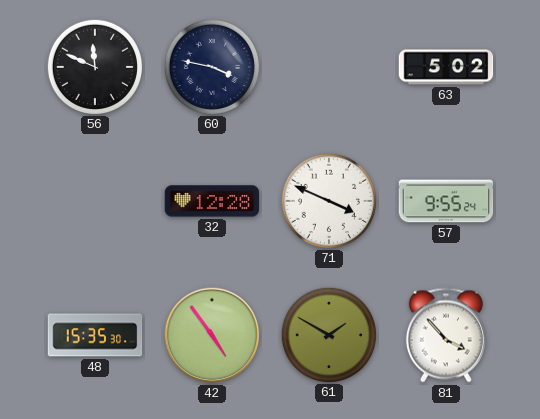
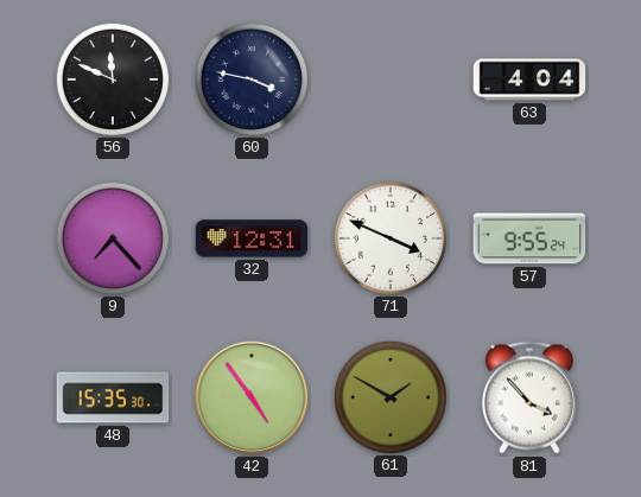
63: 5:02 -> 4:04
9: none -> 7:23
32: 12:28 -> 12:31
